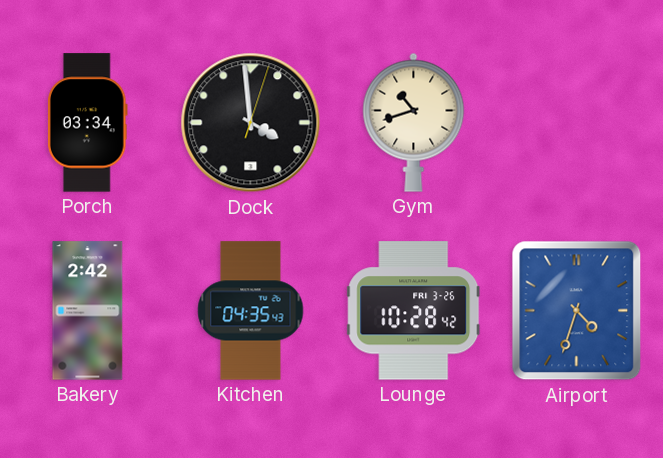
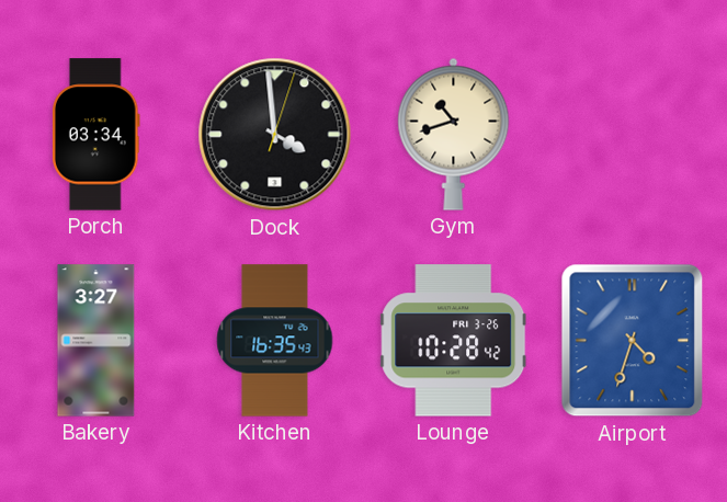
Bakery: 2:42 -> 3:27
Kitchen: 04:35 -> 16:35
